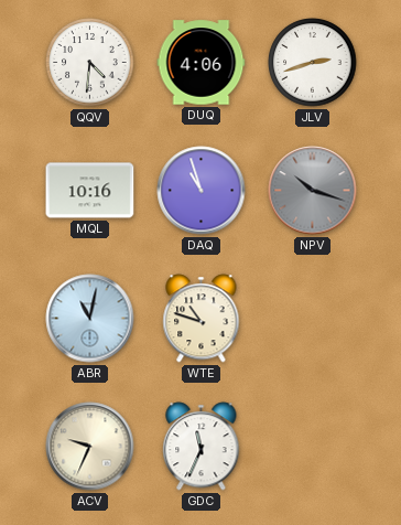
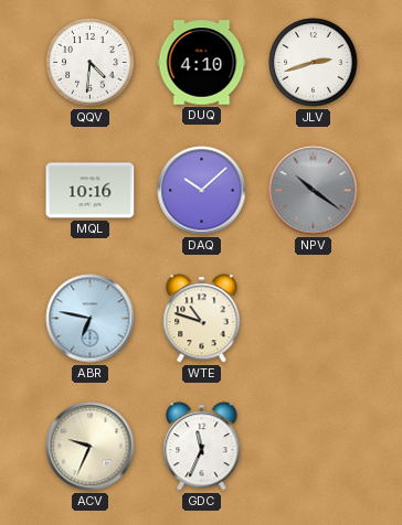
DUQ: 4:06 -> 4:10
DAQ: 10:57 -> 10:08
NPV: 10:18 -> 10:21
ABR: 11:02 -> 6:47
